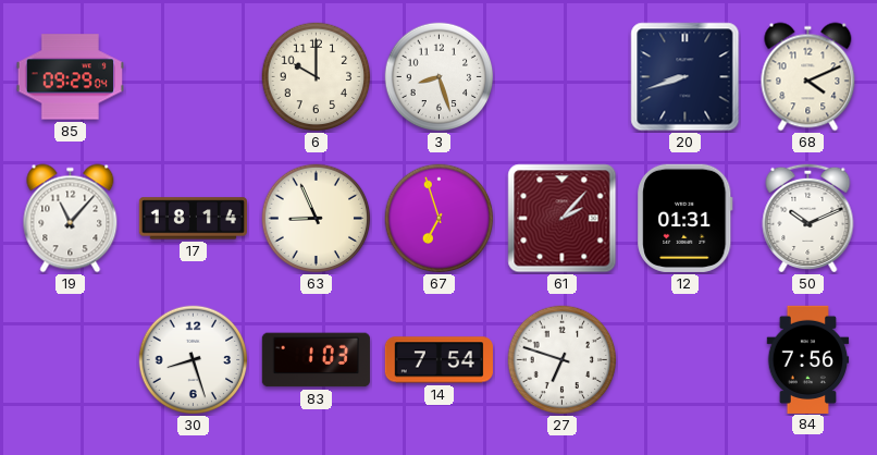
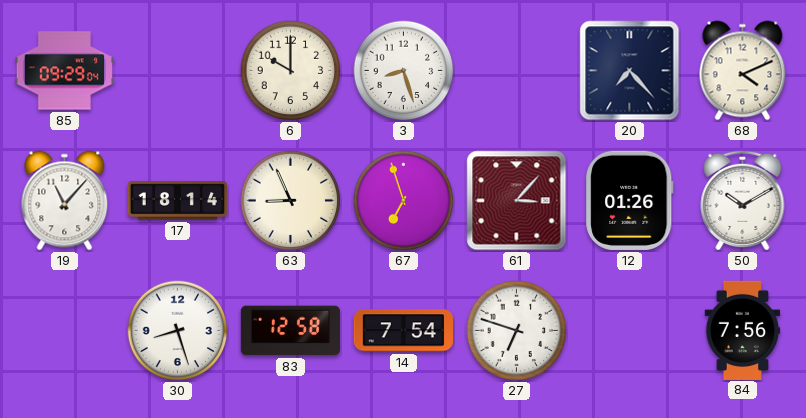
20: 8:42 -> 7:23
61: 2:07 -> 3:07
12: 01:31 -> 01:26
50: 10:11 -> 10:10
83: 1:03 -> 12:58
